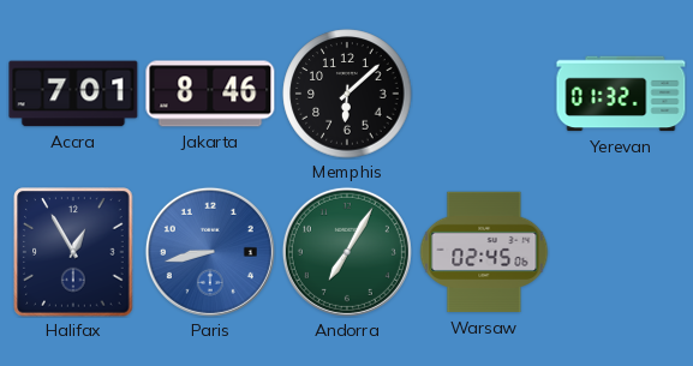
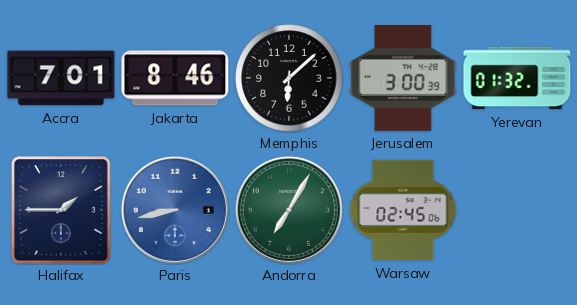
Jerusalem: none -> 3:00
Halifax: 12:55 -> 1:45
